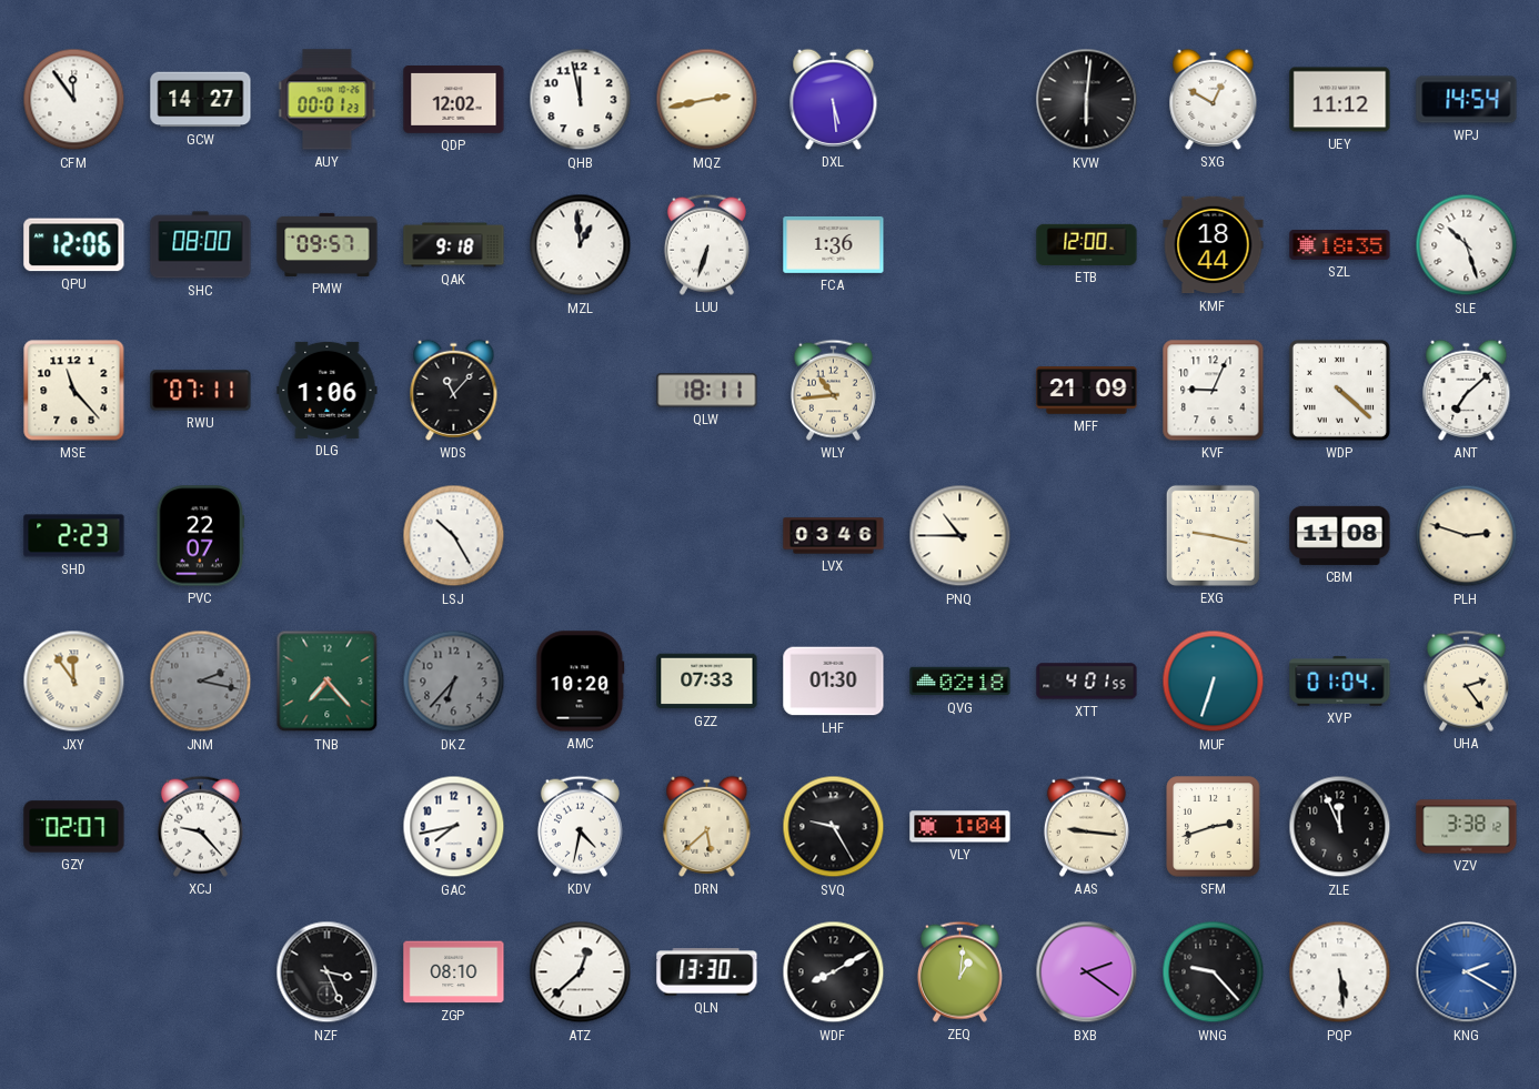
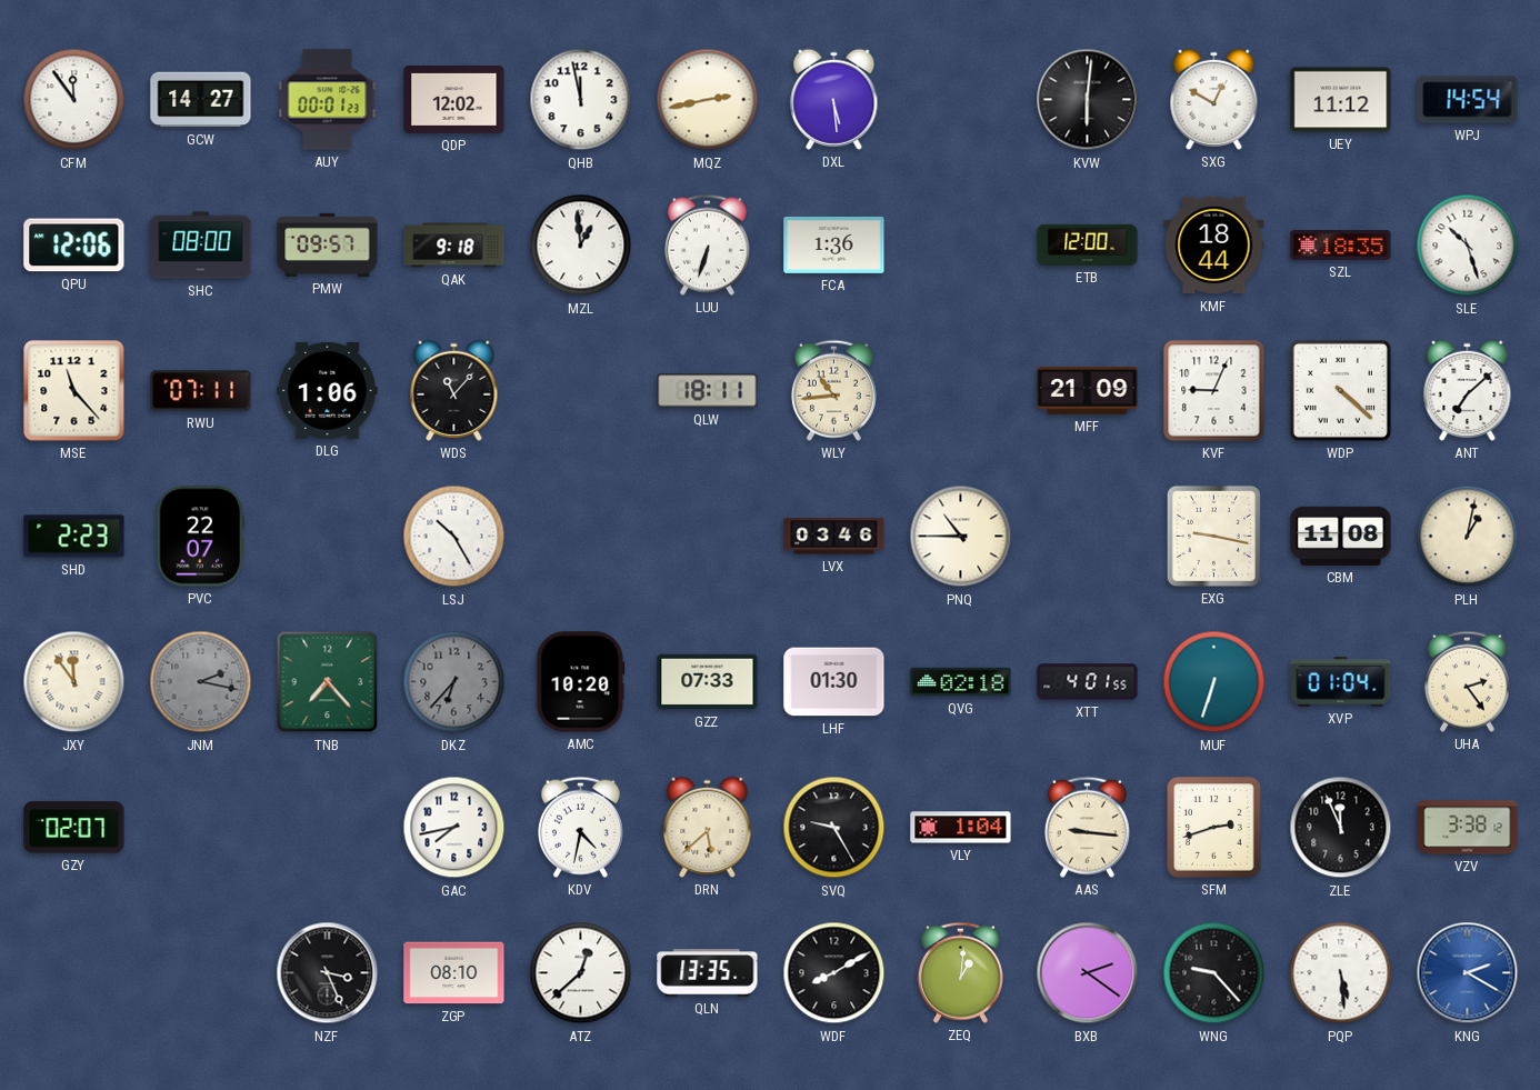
PLH: 2:48 -> 1:02
XCJ: 9:23 -> none
QLN: 13:30 -> 13:35
